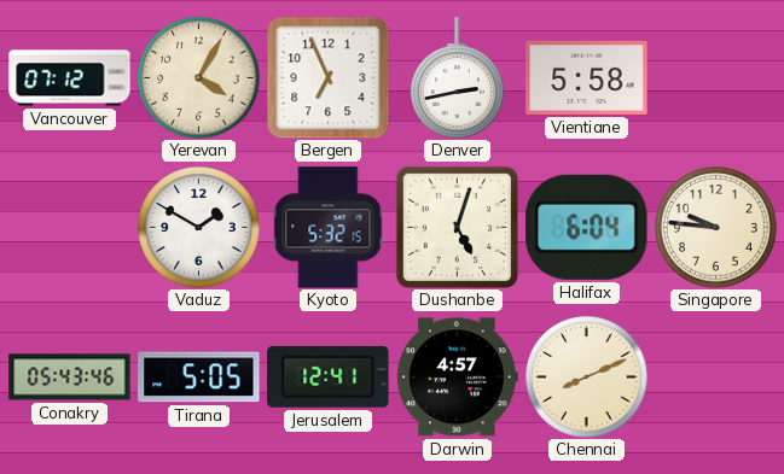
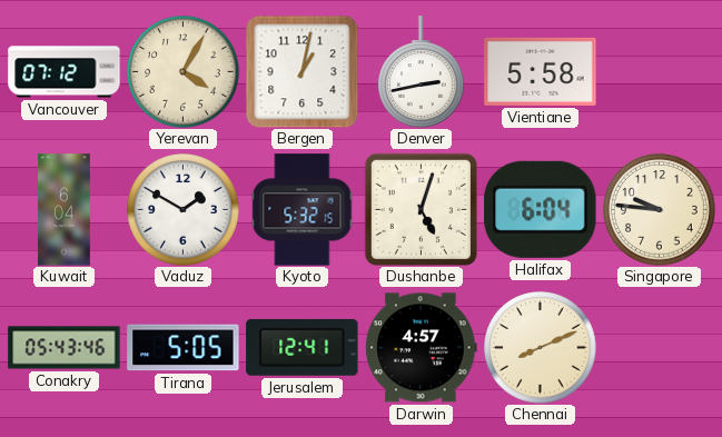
Bergen: 6:56 -> 1:02
Kuwait: none -> 6:04
